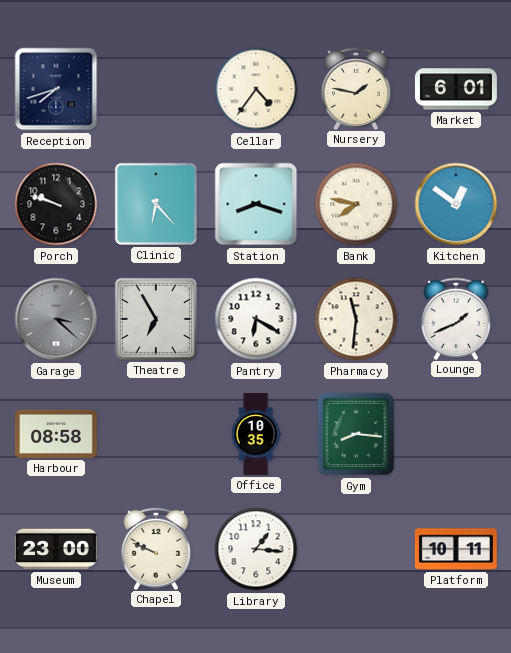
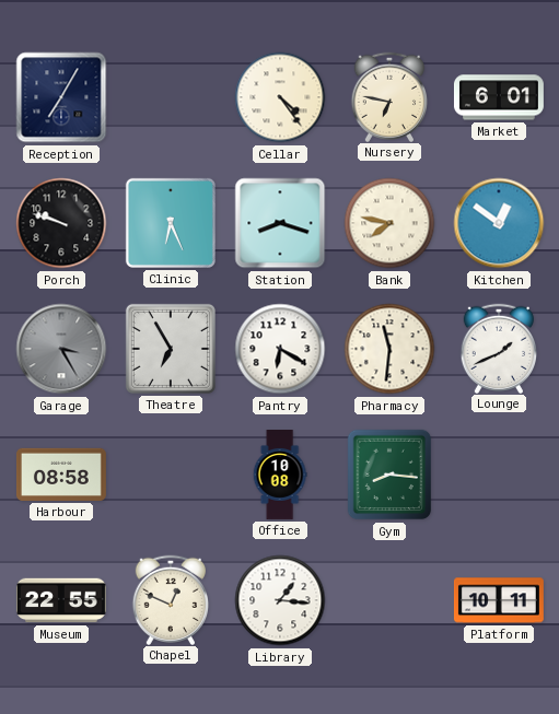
Reception: 7:42 -> 7:05
Cellar: 4:36 -> 4:24
Nursery: 1:47 -> 6:47
Clinic: 6:23 -> 6:26
Garage: 3:22 -> 3:25
Office: 10:35 -> 10:08
Museum: 23:00 -> 22:55
Chapel: 9:49 -> 12:49
